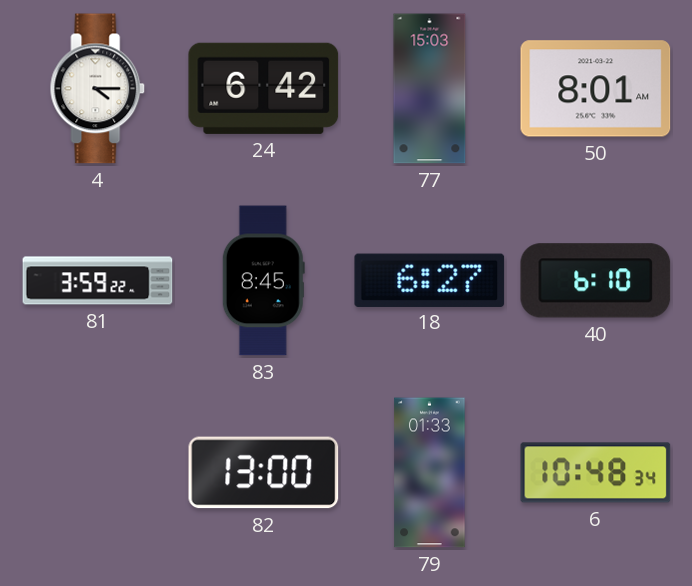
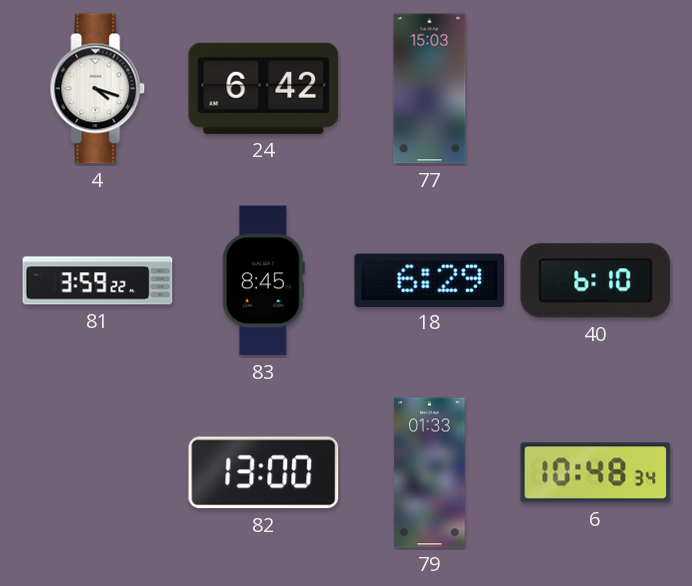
4: 4:15 -> 4:18
50: 8:01 -> none
18: 6:27 -> 6:29
